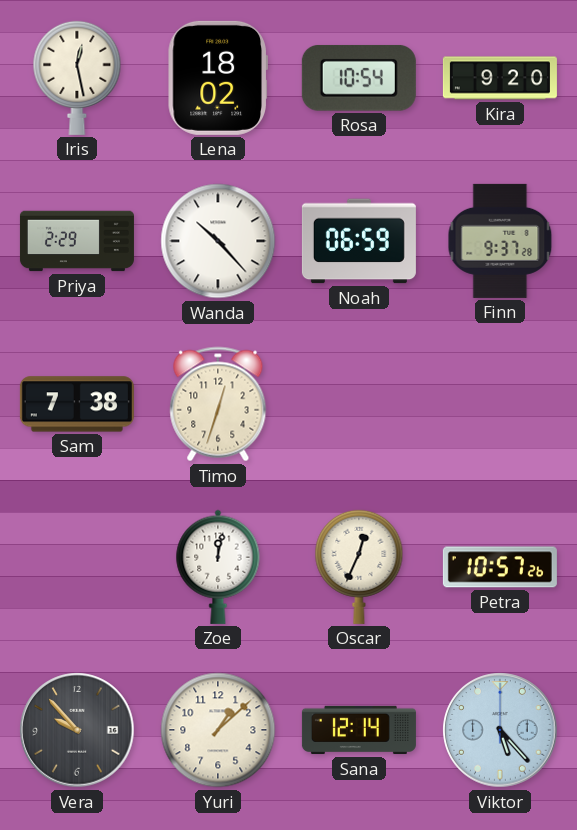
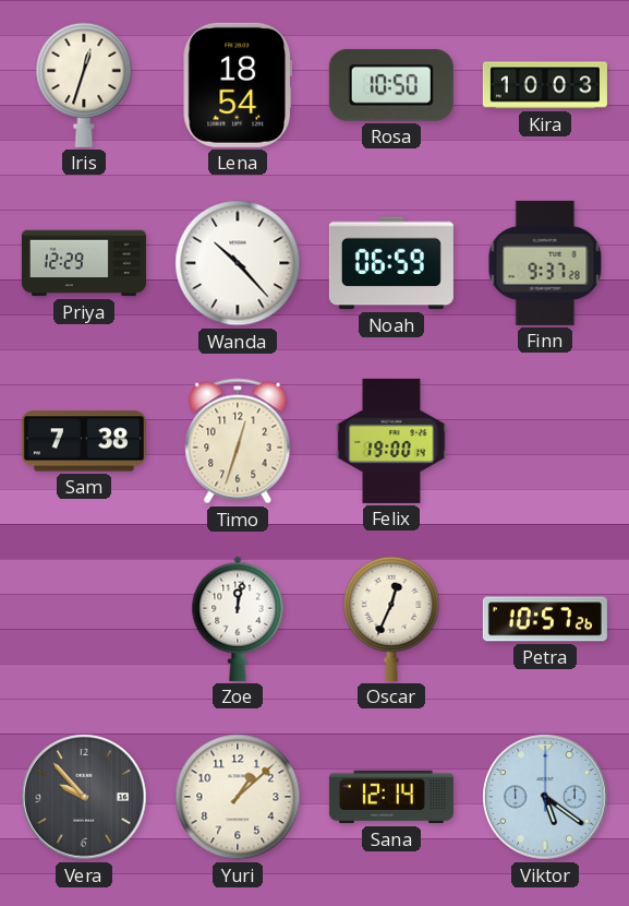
Iris: 12:28 -> 12:33
Lena: 18:02 -> 18:54
Rosa: 10:54 -> 10:50
Kira: 9:20 -> 10:03
Priya: 2:29 -> 12:29
Felix: none -> 19:00
Viktor: 5:23 -> 5:21
